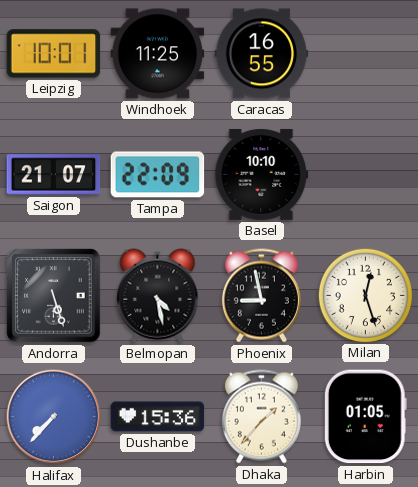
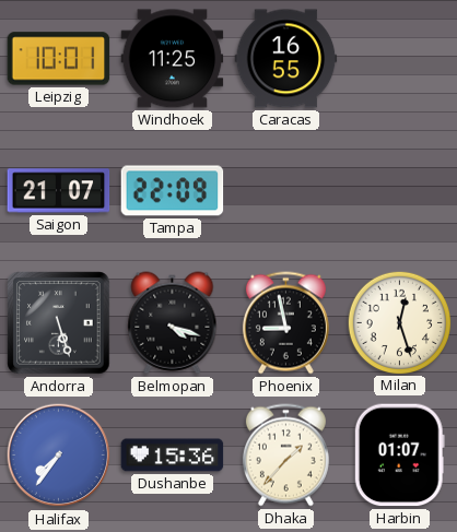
Basel: 10:10 -> none
Belmopan: 4:28 -> 4:18
Halifax: 7:37 -> 7:36
Harbin: 01:05 -> 01:07
